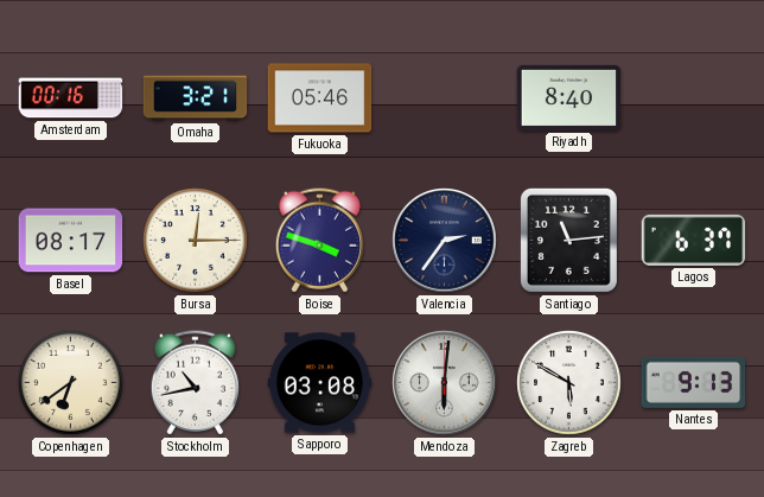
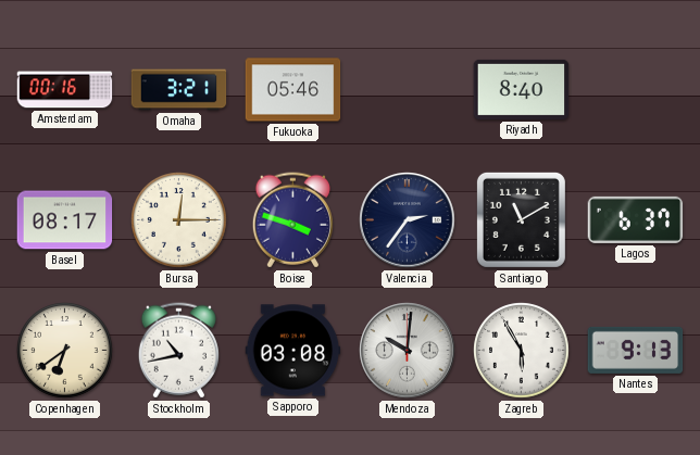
Santiago: 11:14 -> 11:10
Mendoza: 6:01 -> 10:01
Zagreb: 5:50 -> 5:55
